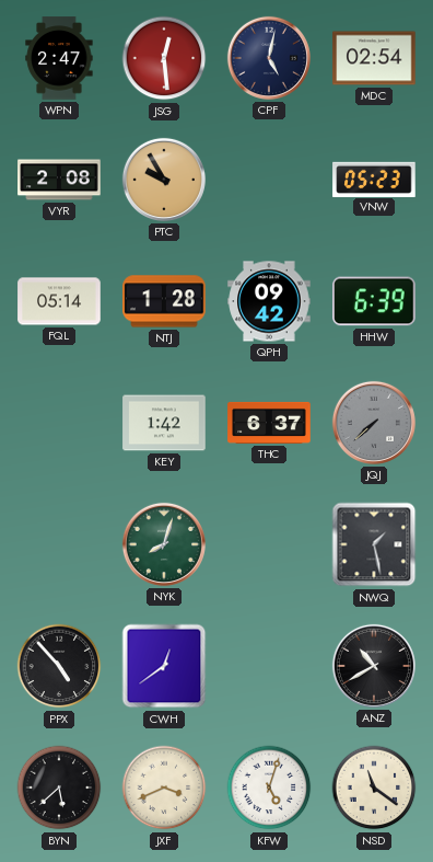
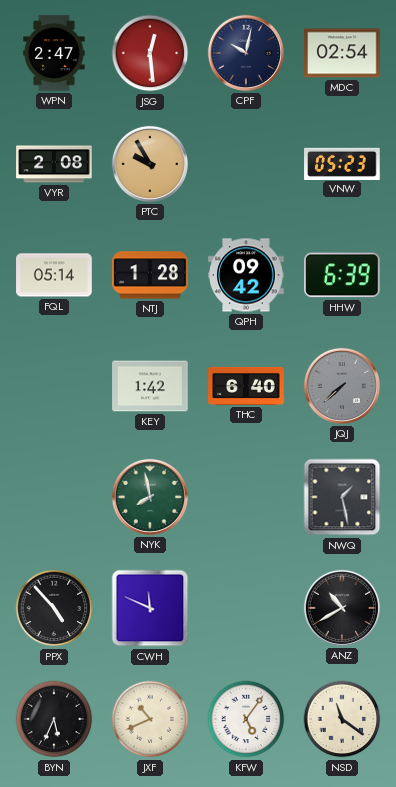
CPF: 5:02 -> 10:02
THC: 6:37 -> 6:40
NYK: 8:03 -> 7:58
CWH: 12:39 -> 11:49
BYN: 5:38 -> 5:34
JXF: 3:41 -> 10:41
KFW: 5:03 -> 5:06
